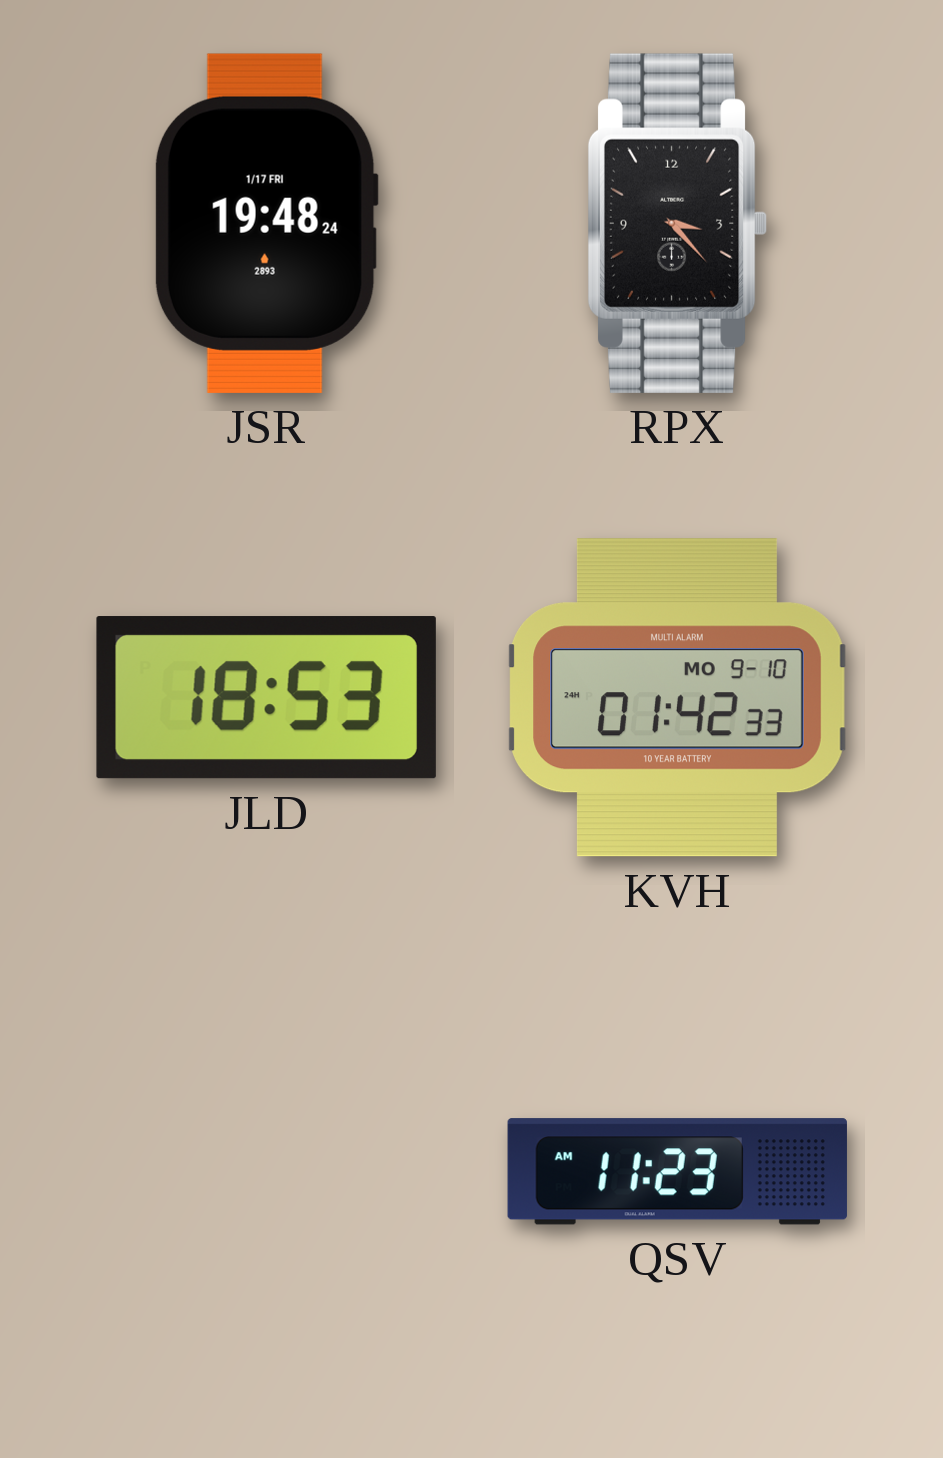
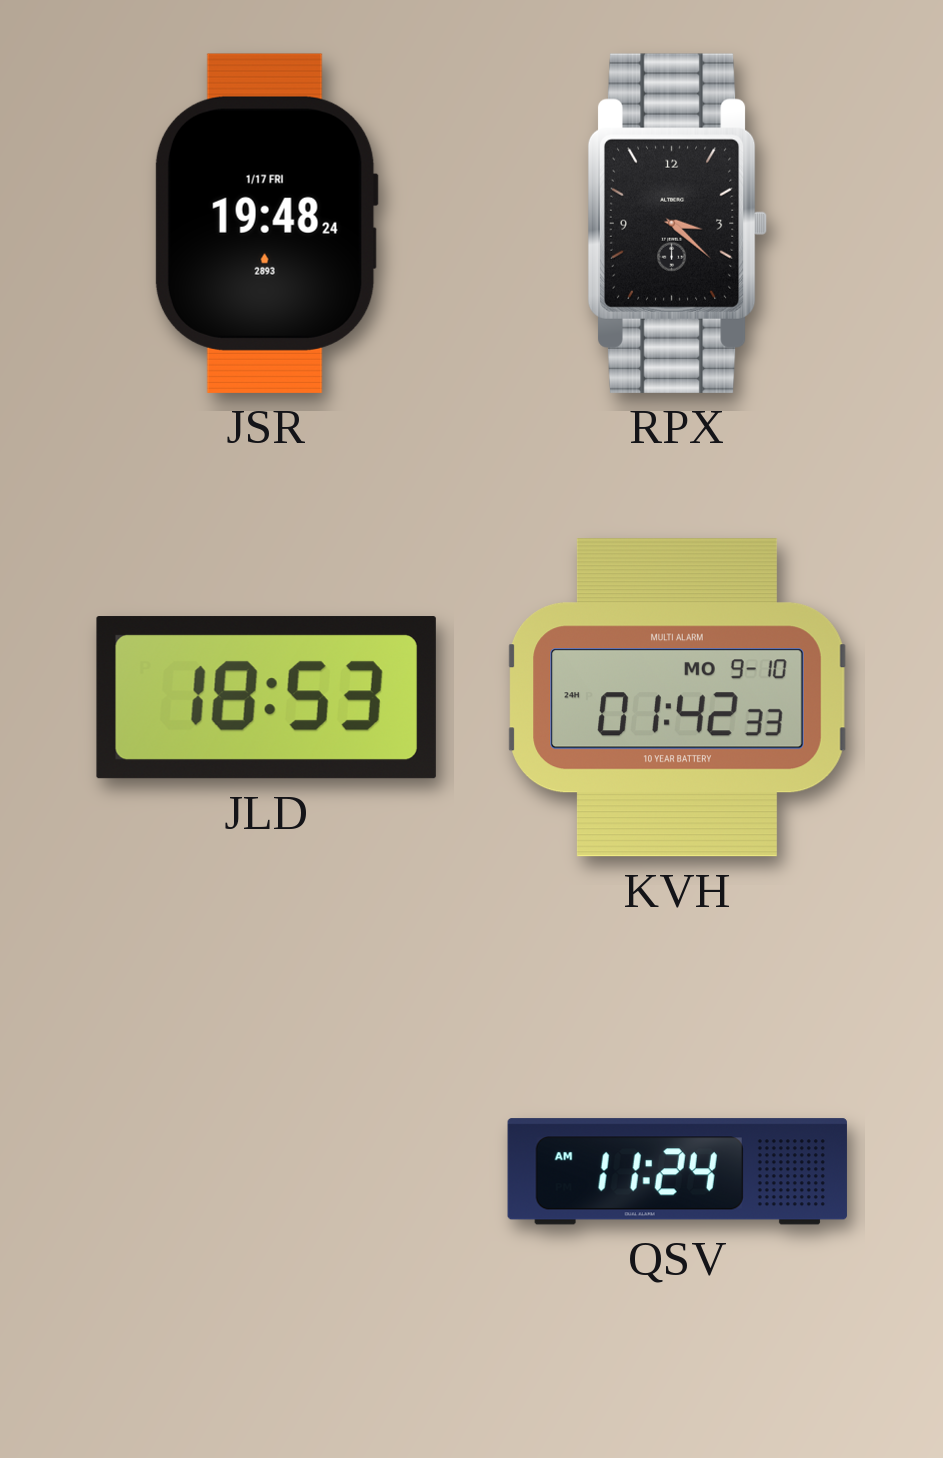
RPX: 3:23 -> 3:22
QSV: 11:23 -> 11:24
